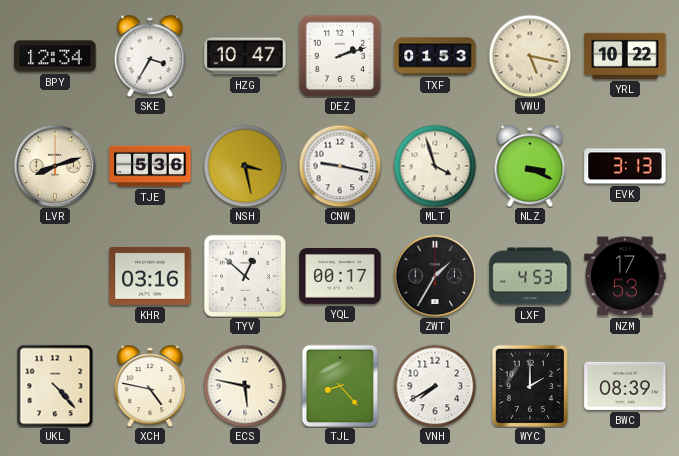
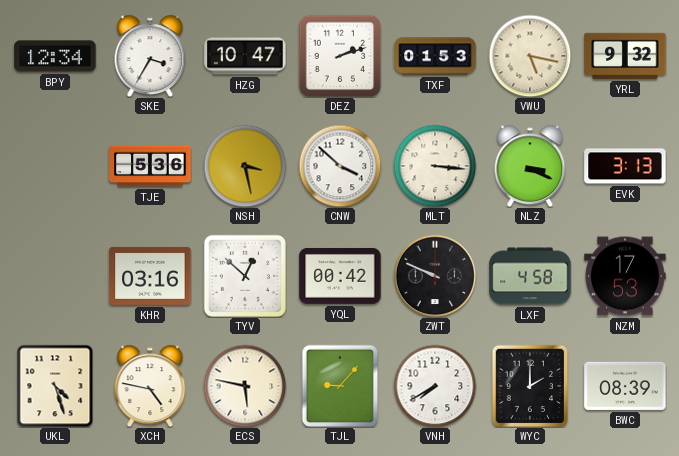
YRL: 10:22 -> 9:32
LVR: 8:12 -> none
CNW: 9:17 -> 3:52
MLT: 3:57 -> 3:16
YQL: 00:17 -> 00:42
ZWT: 1:35 -> 9:49
LXF: 4:53 -> 4:58
UKL: 4:23 -> 4:27
TJL: 8:23 -> 9:07
